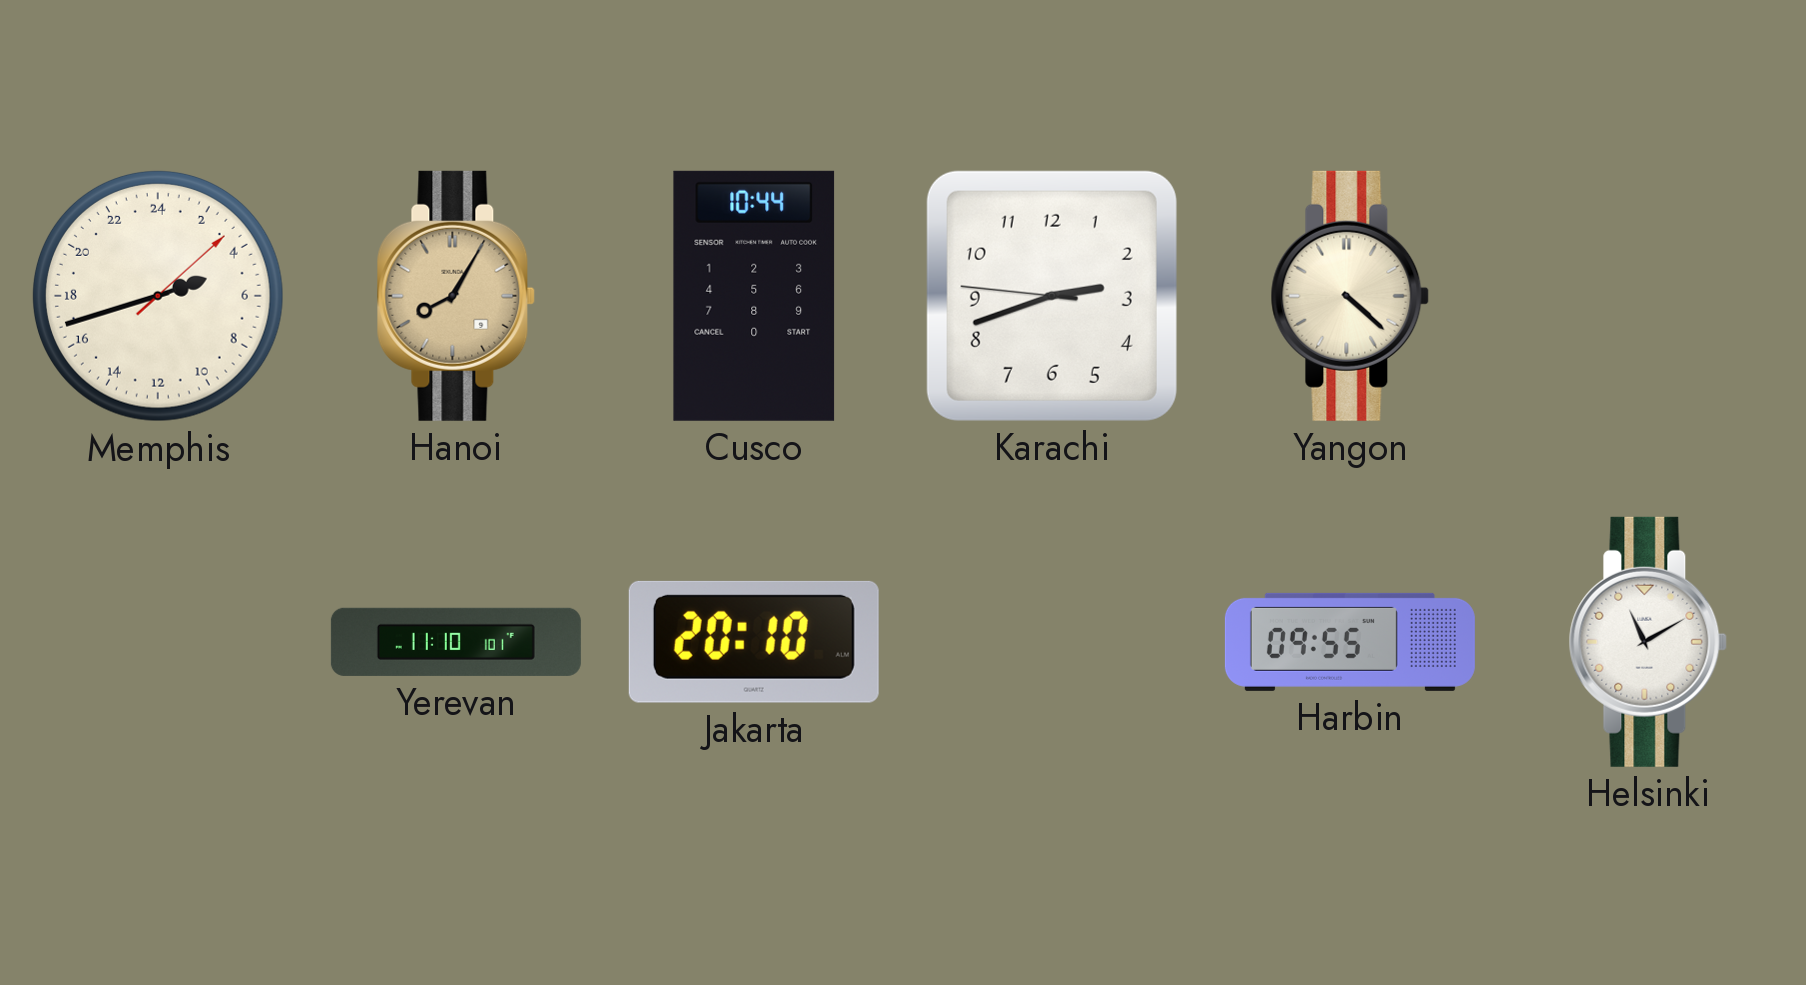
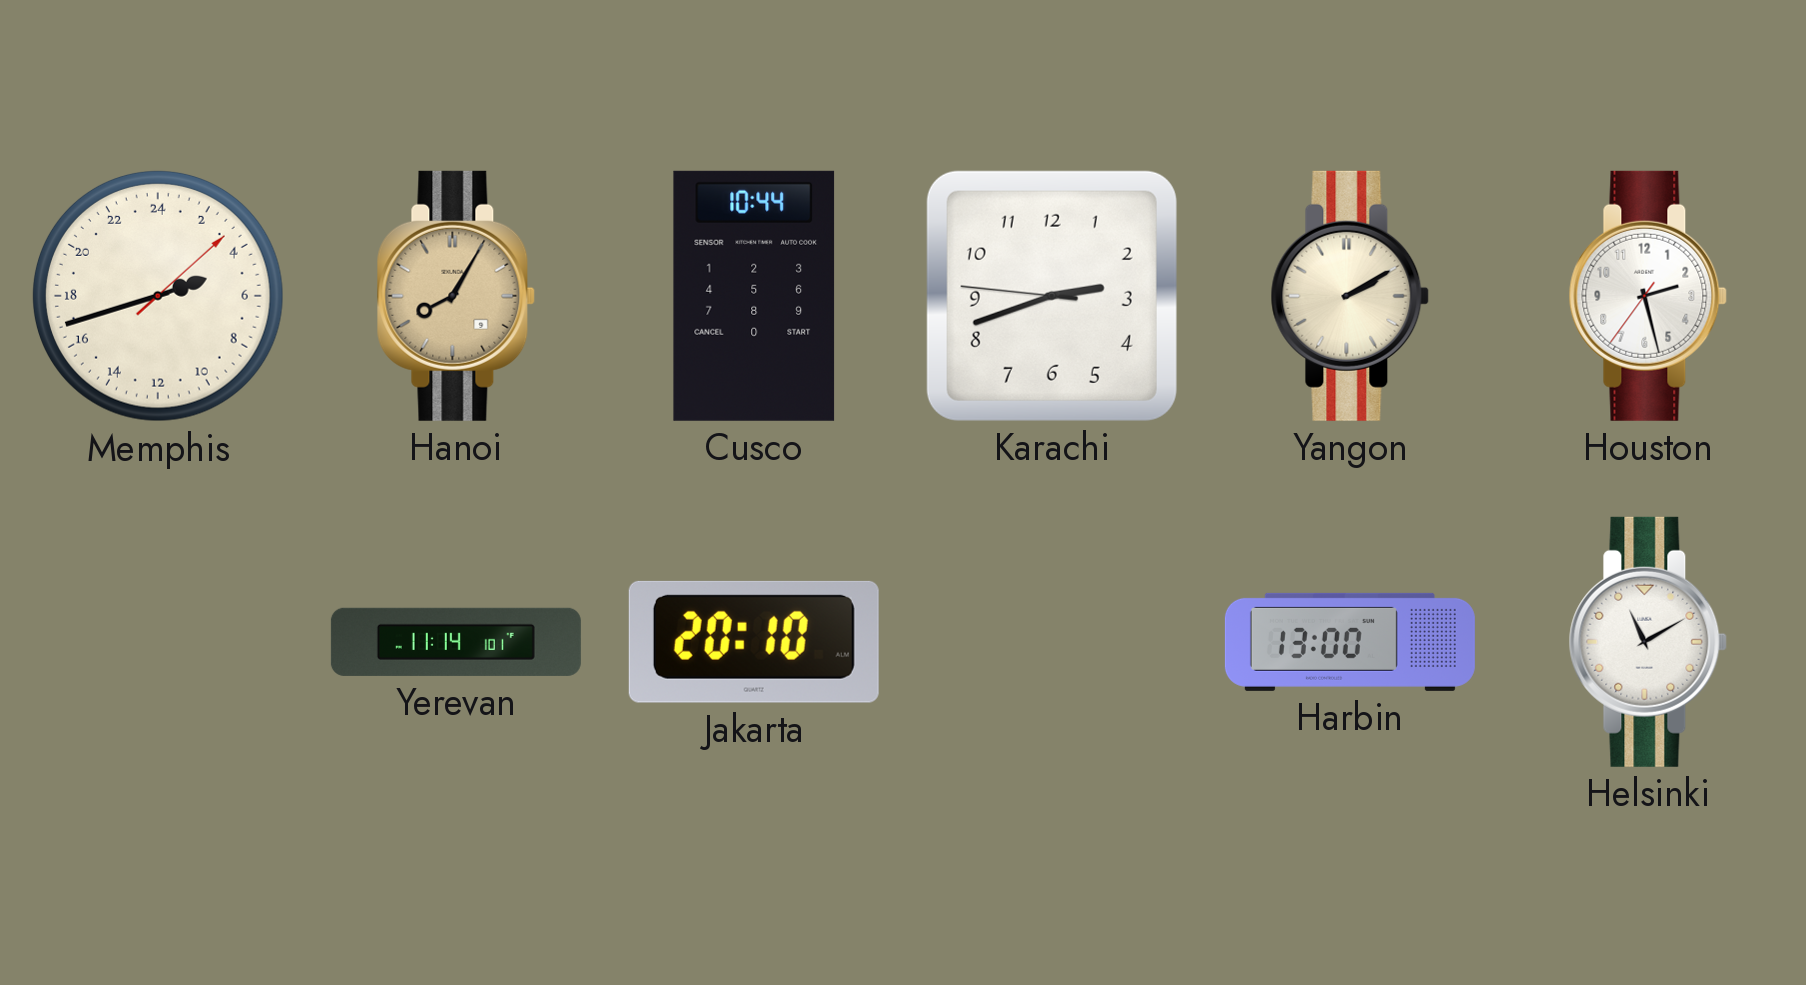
Yangon: 4:22 -> 2:10
Houston: none -> 2:27
Yerevan: 11:10 -> 11:14
Harbin: 09:55 -> 13:00
